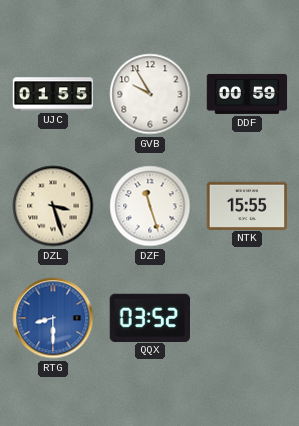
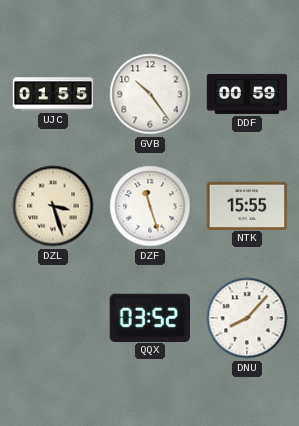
GVB: 9:55 -> 10:24
RTG: 8:30 -> none
DNU: none -> 8:07
